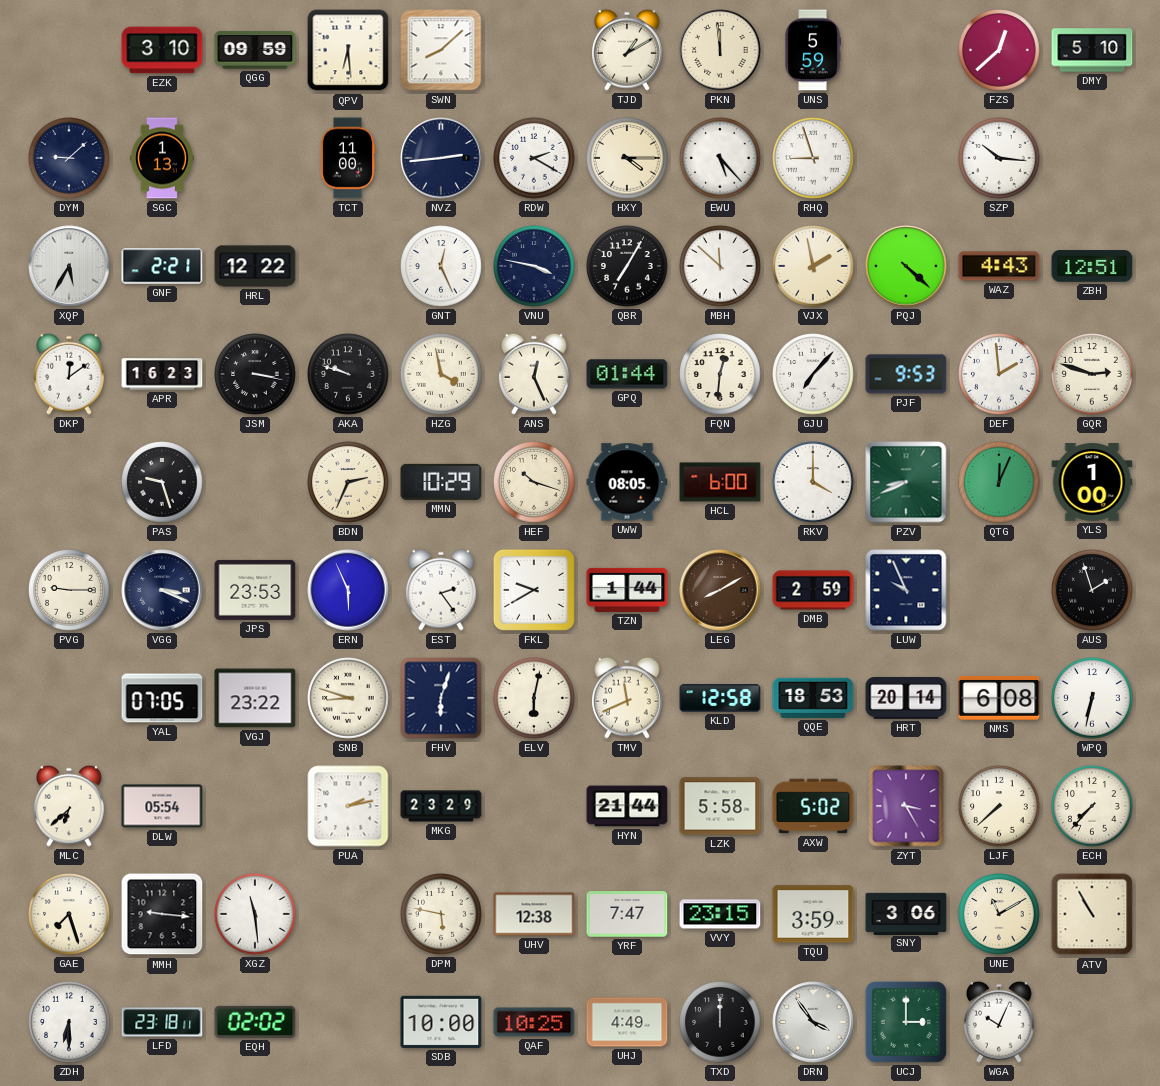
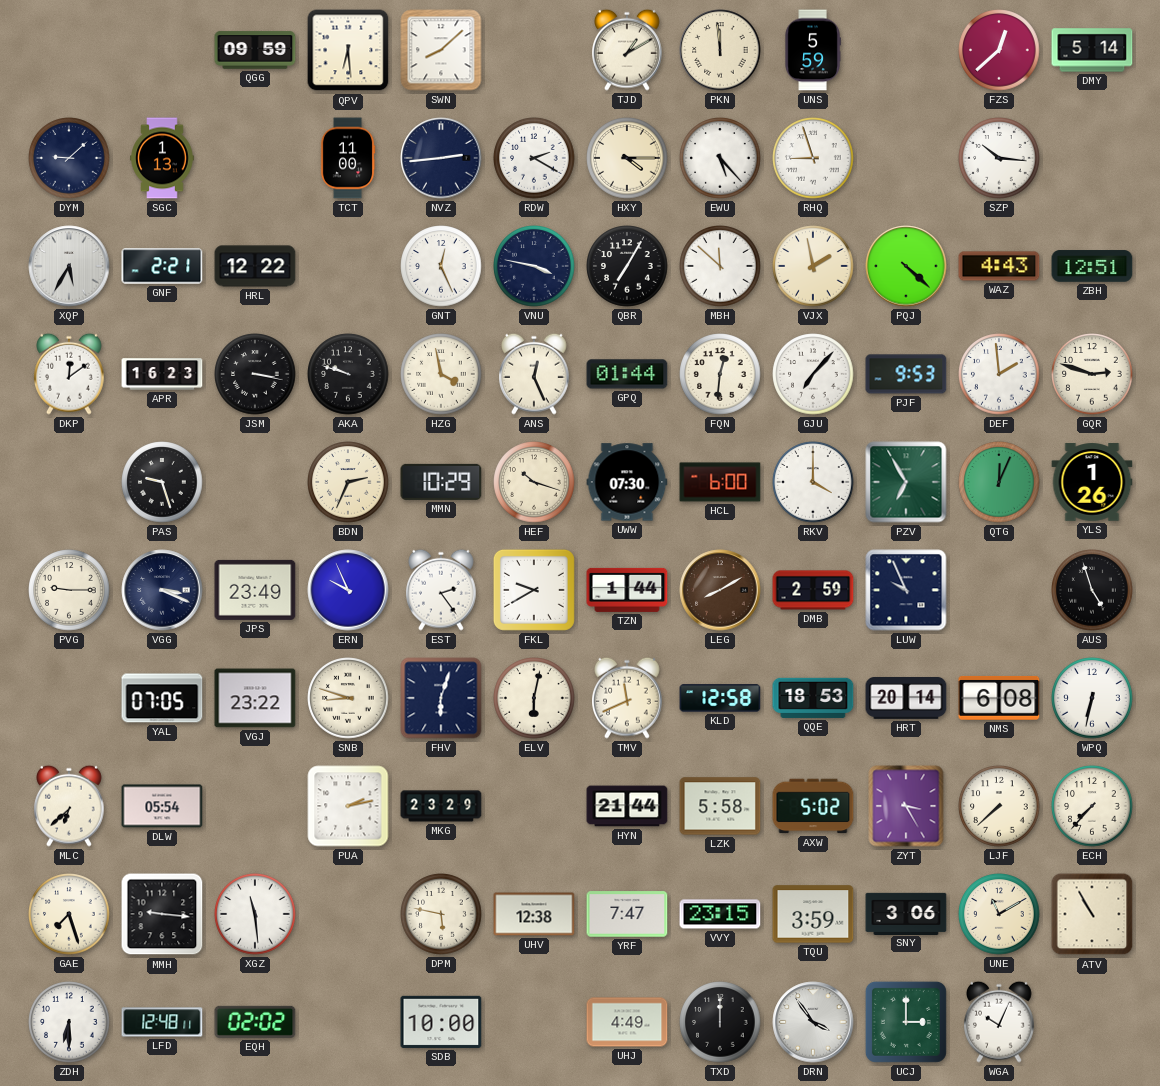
EZK: 3:10 -> none
DMY: 5:10 -> 5:14
UWW: 08:05 -> 07:30
PZV: 8:41 -> 6:55
YLS: 1:00 -> 1:26
JPS: 23:53 -> 23:49
ERN: 5:56 -> 9:56
AUS: 1:57 -> 4:57
LFD: 23:18 -> 12:48
QAF: 10:25 -> none
